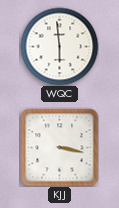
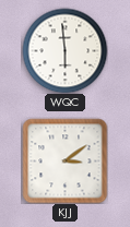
KJJ: 3:17 -> 3:09
